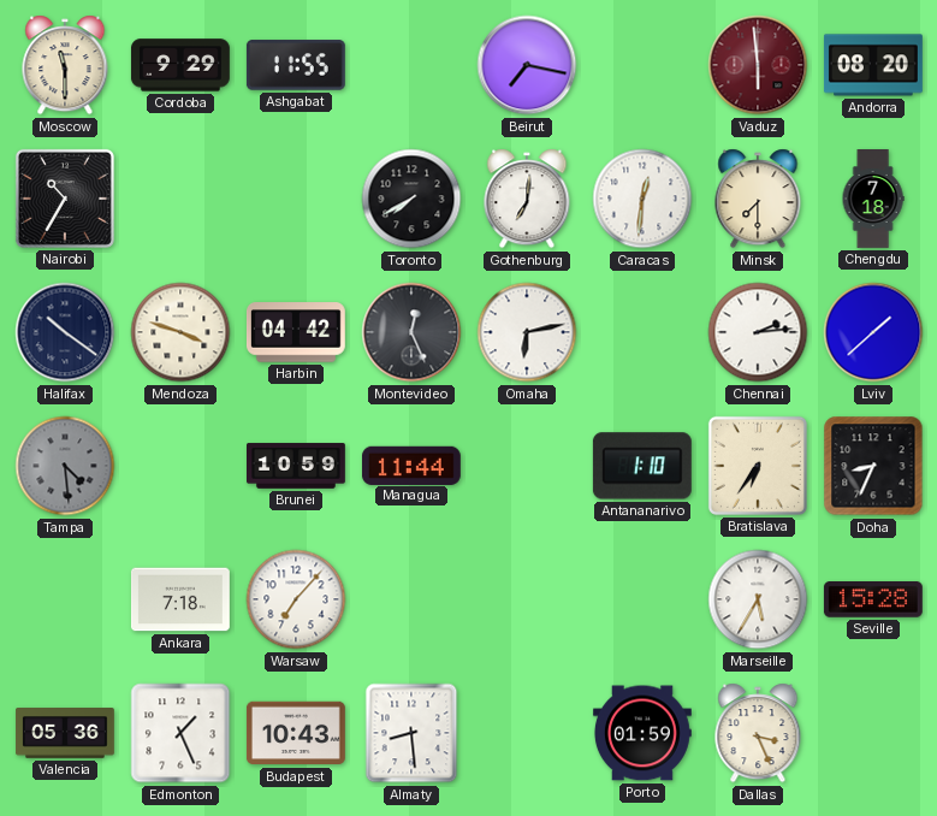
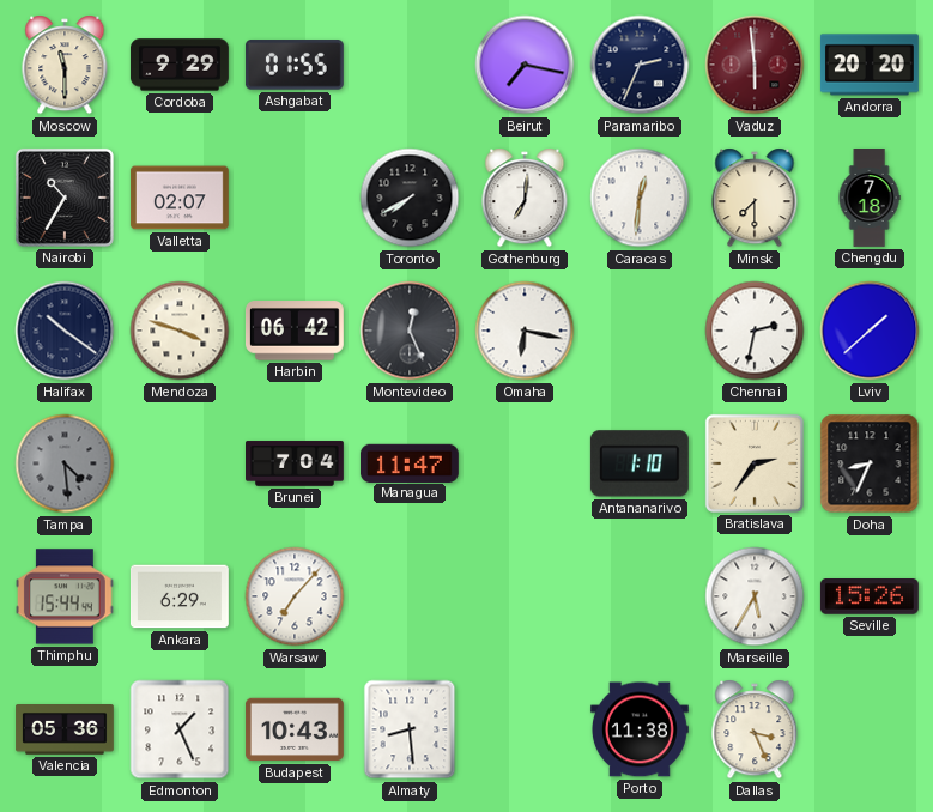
Ashgabat: 11:55 -> 01:55
Paramaribo: none -> 2:34
Andorra: 08:20 -> 20:20
Valletta: none -> 02:07
Harbin: 04:42 -> 06:42
Omaha: 6:13 -> 6:17
Chennai: 2:14 -> 2:32
Brunei: 10:59 -> 7:04
Managua: 11:44 -> 11:47
Bratislava: 6:36 -> 2:36
Thimphu: none -> 15:44
Ankara: 7:18 -> 6:29
Seville: 15:28 -> 15:26
Porto: 01:59 -> 11:38
